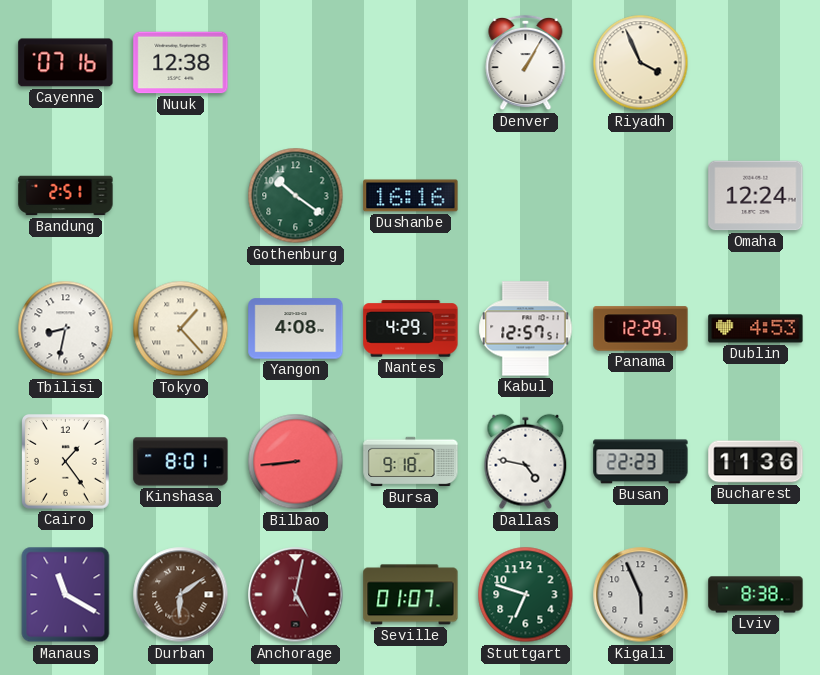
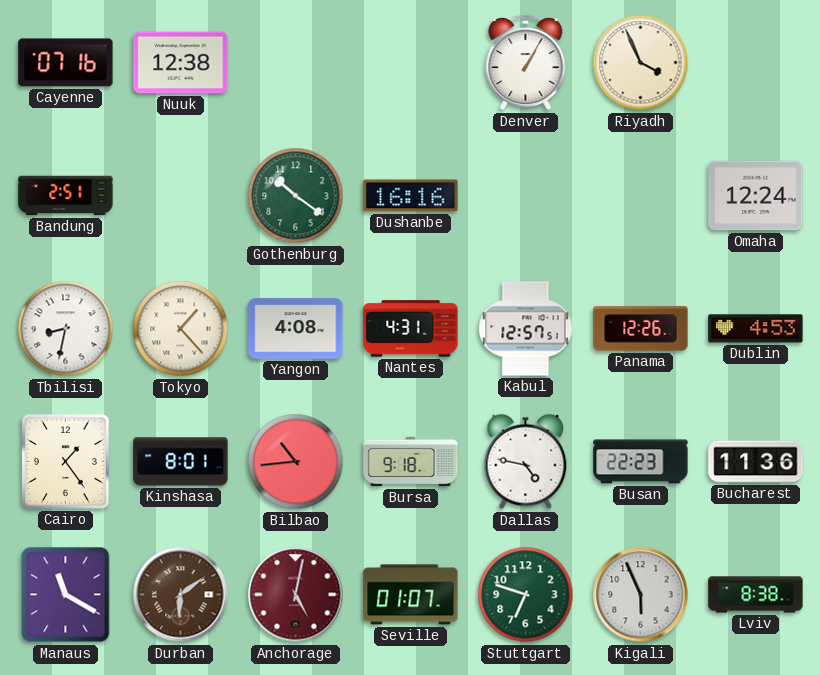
Nantes: 4:29 -> 4:31
Panama: 12:29 -> 12:26
Bilbao: 8:44 -> 10:44
